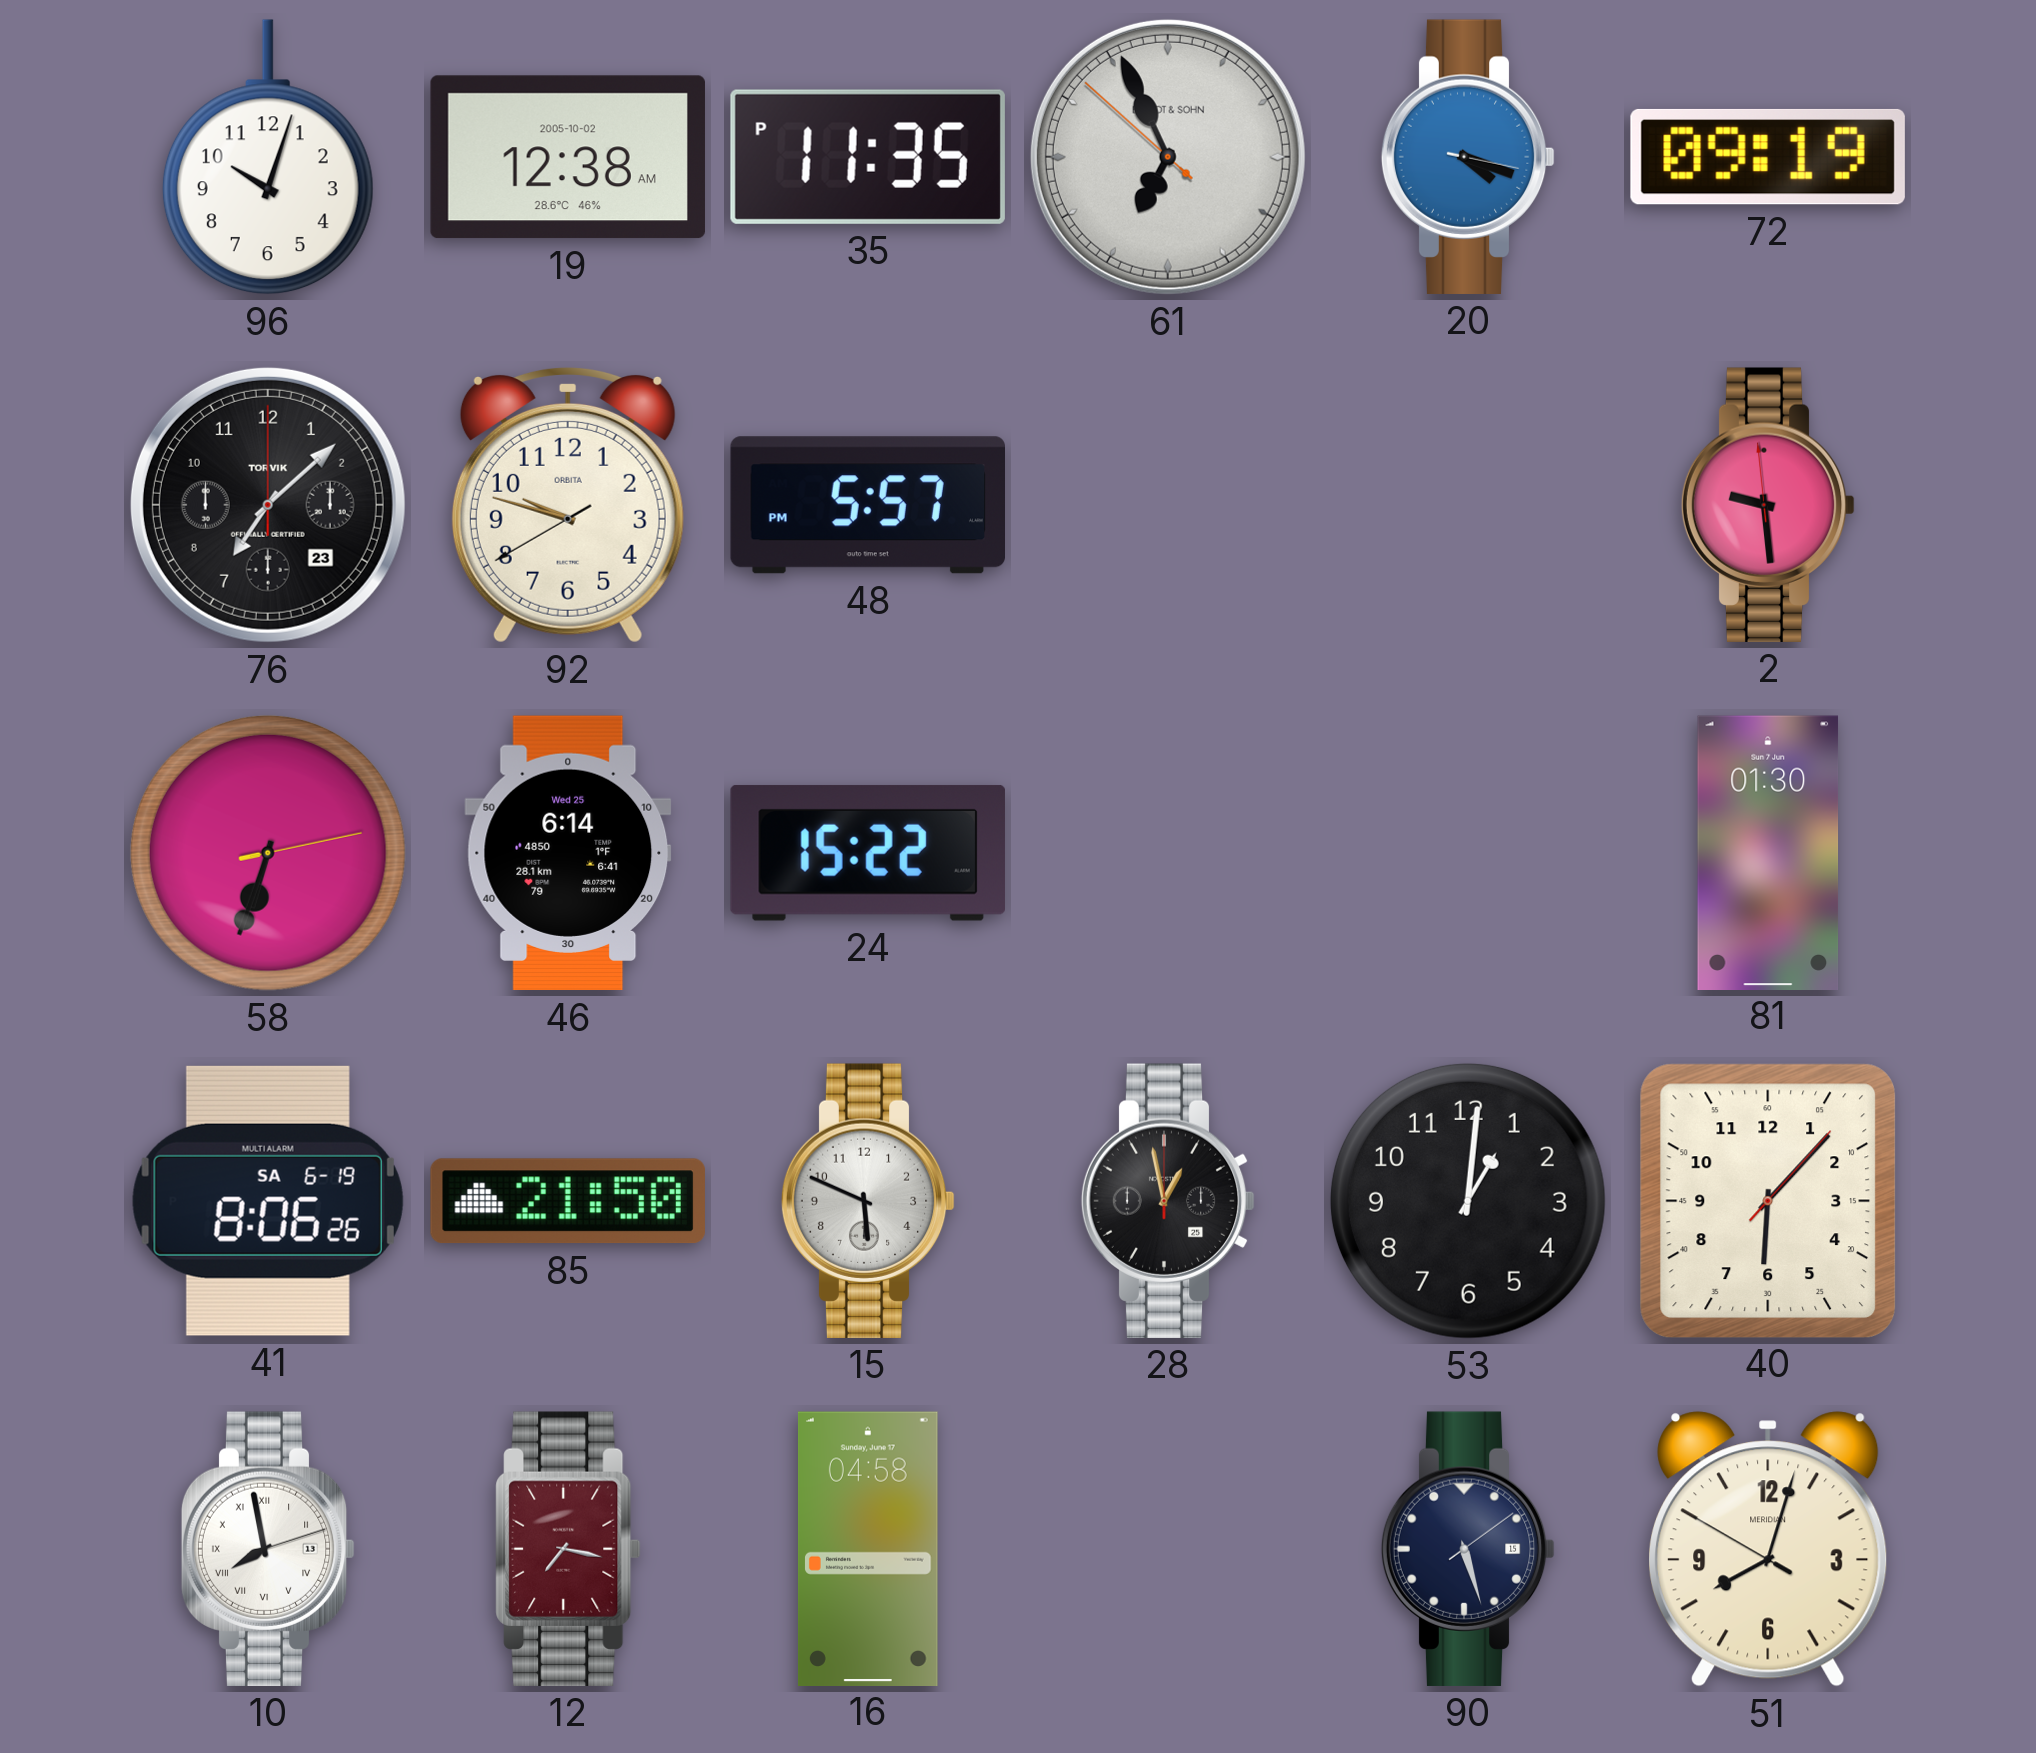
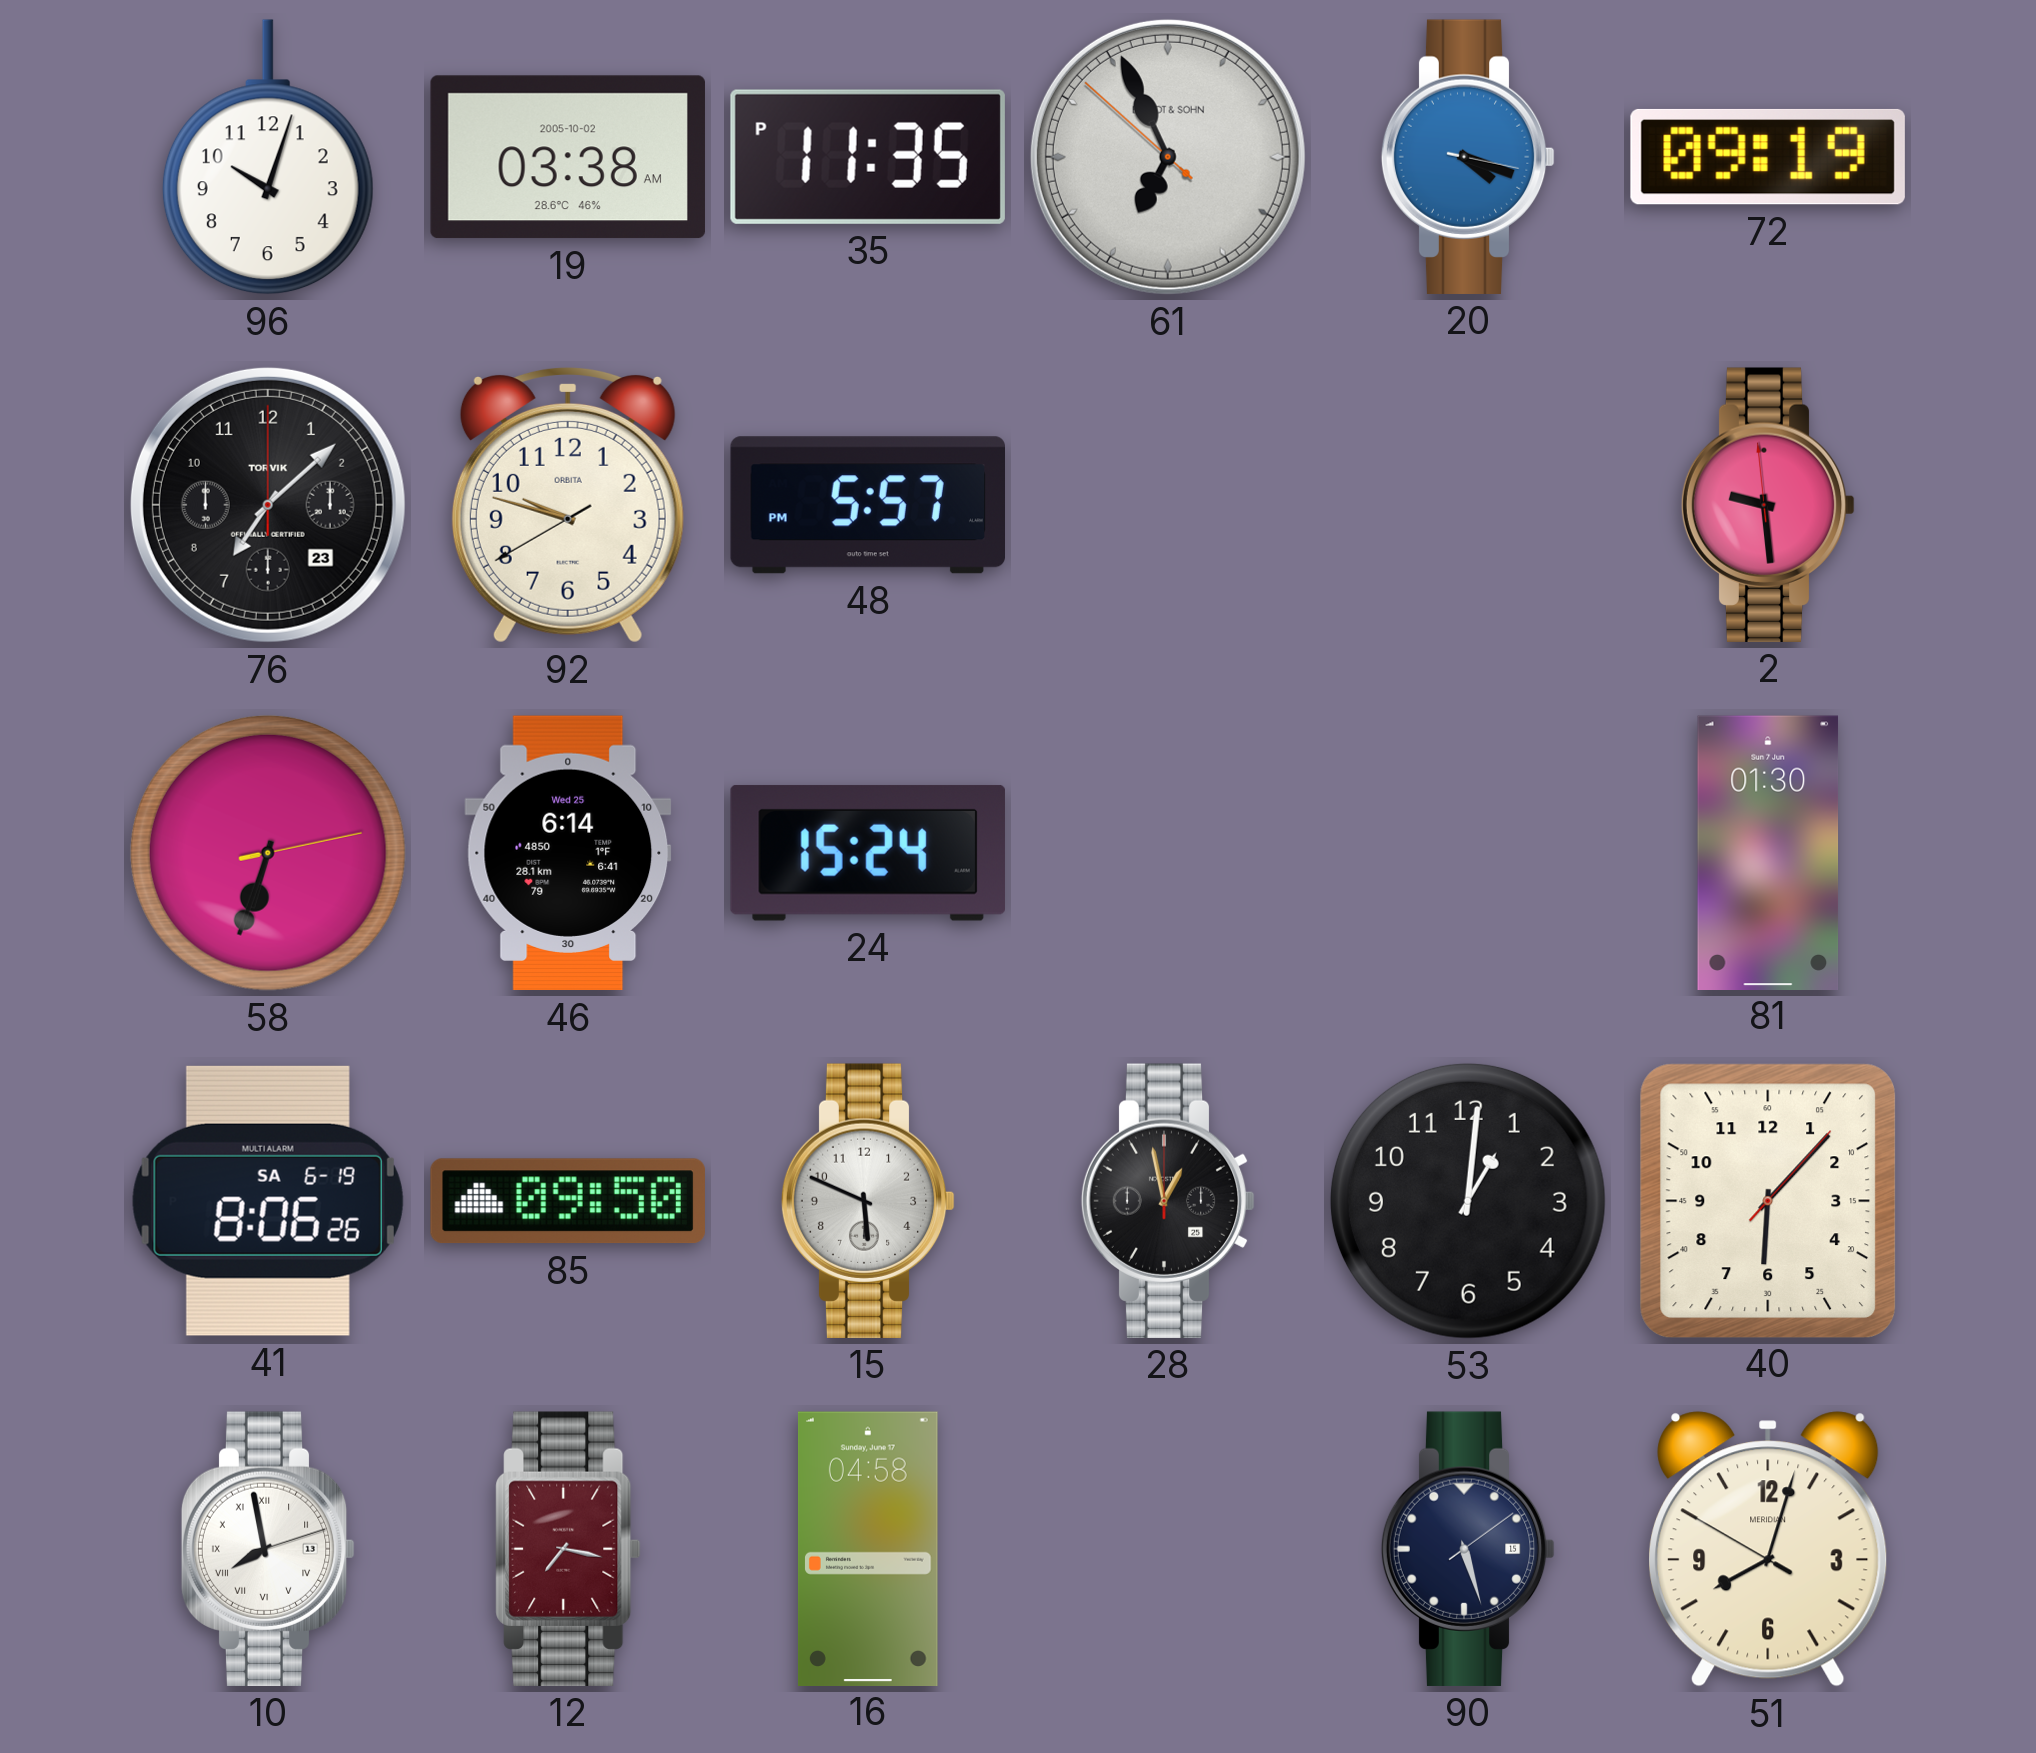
19: 12:38 -> 03:38
24: 15:22 -> 15:24
85: 21:50 -> 09:50
